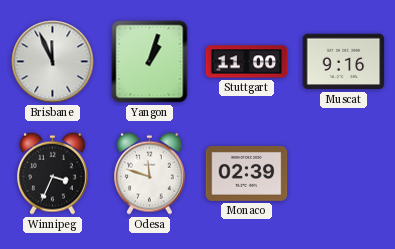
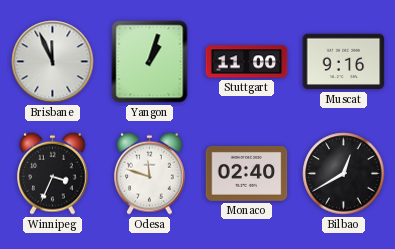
Monaco: 02:39 -> 02:40
Bilbao: none -> 12:40
